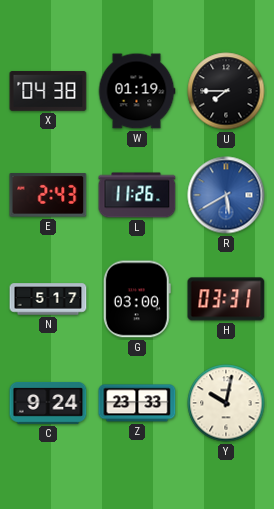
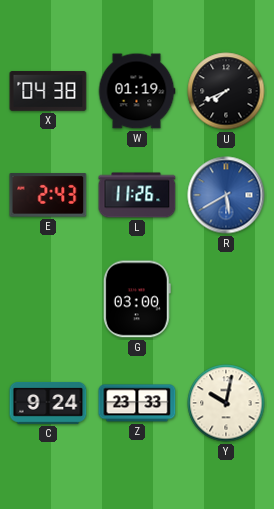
U: 7:45 -> 7:41
N: 5:17 -> none
H: 03:31 -> none
